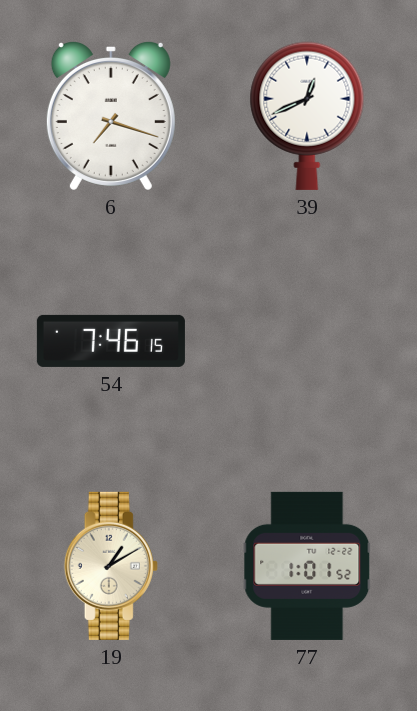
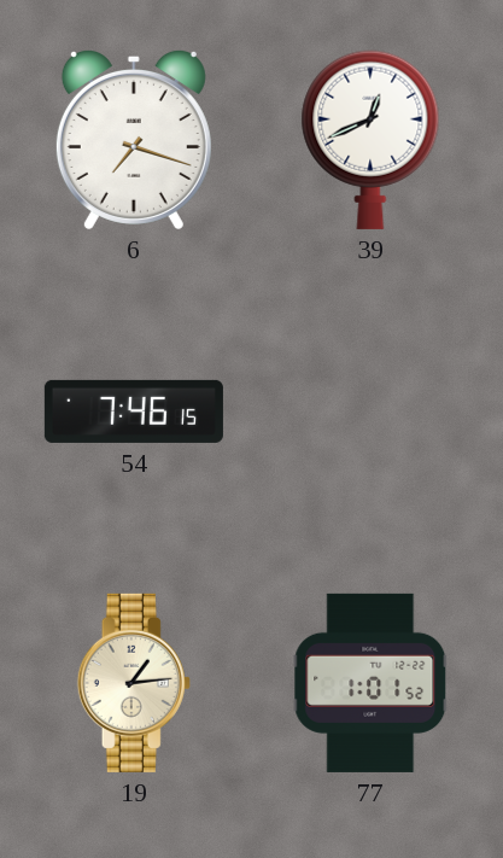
19: 1:10 -> 1:14
